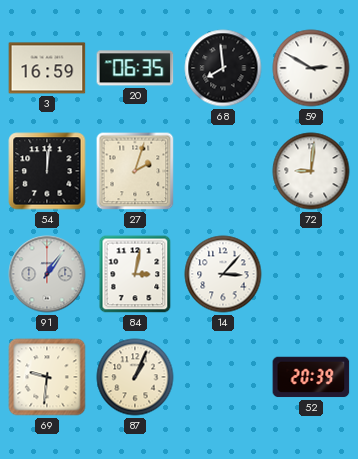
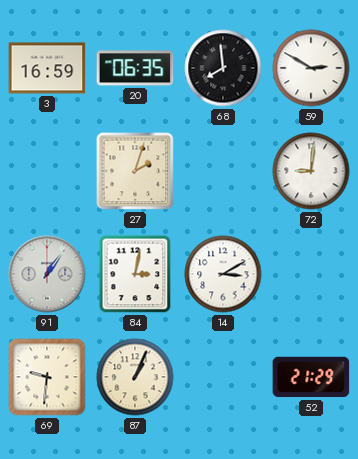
54: 12:01 -> none
14: 3:07 -> 3:10
52: 20:39 -> 21:29
